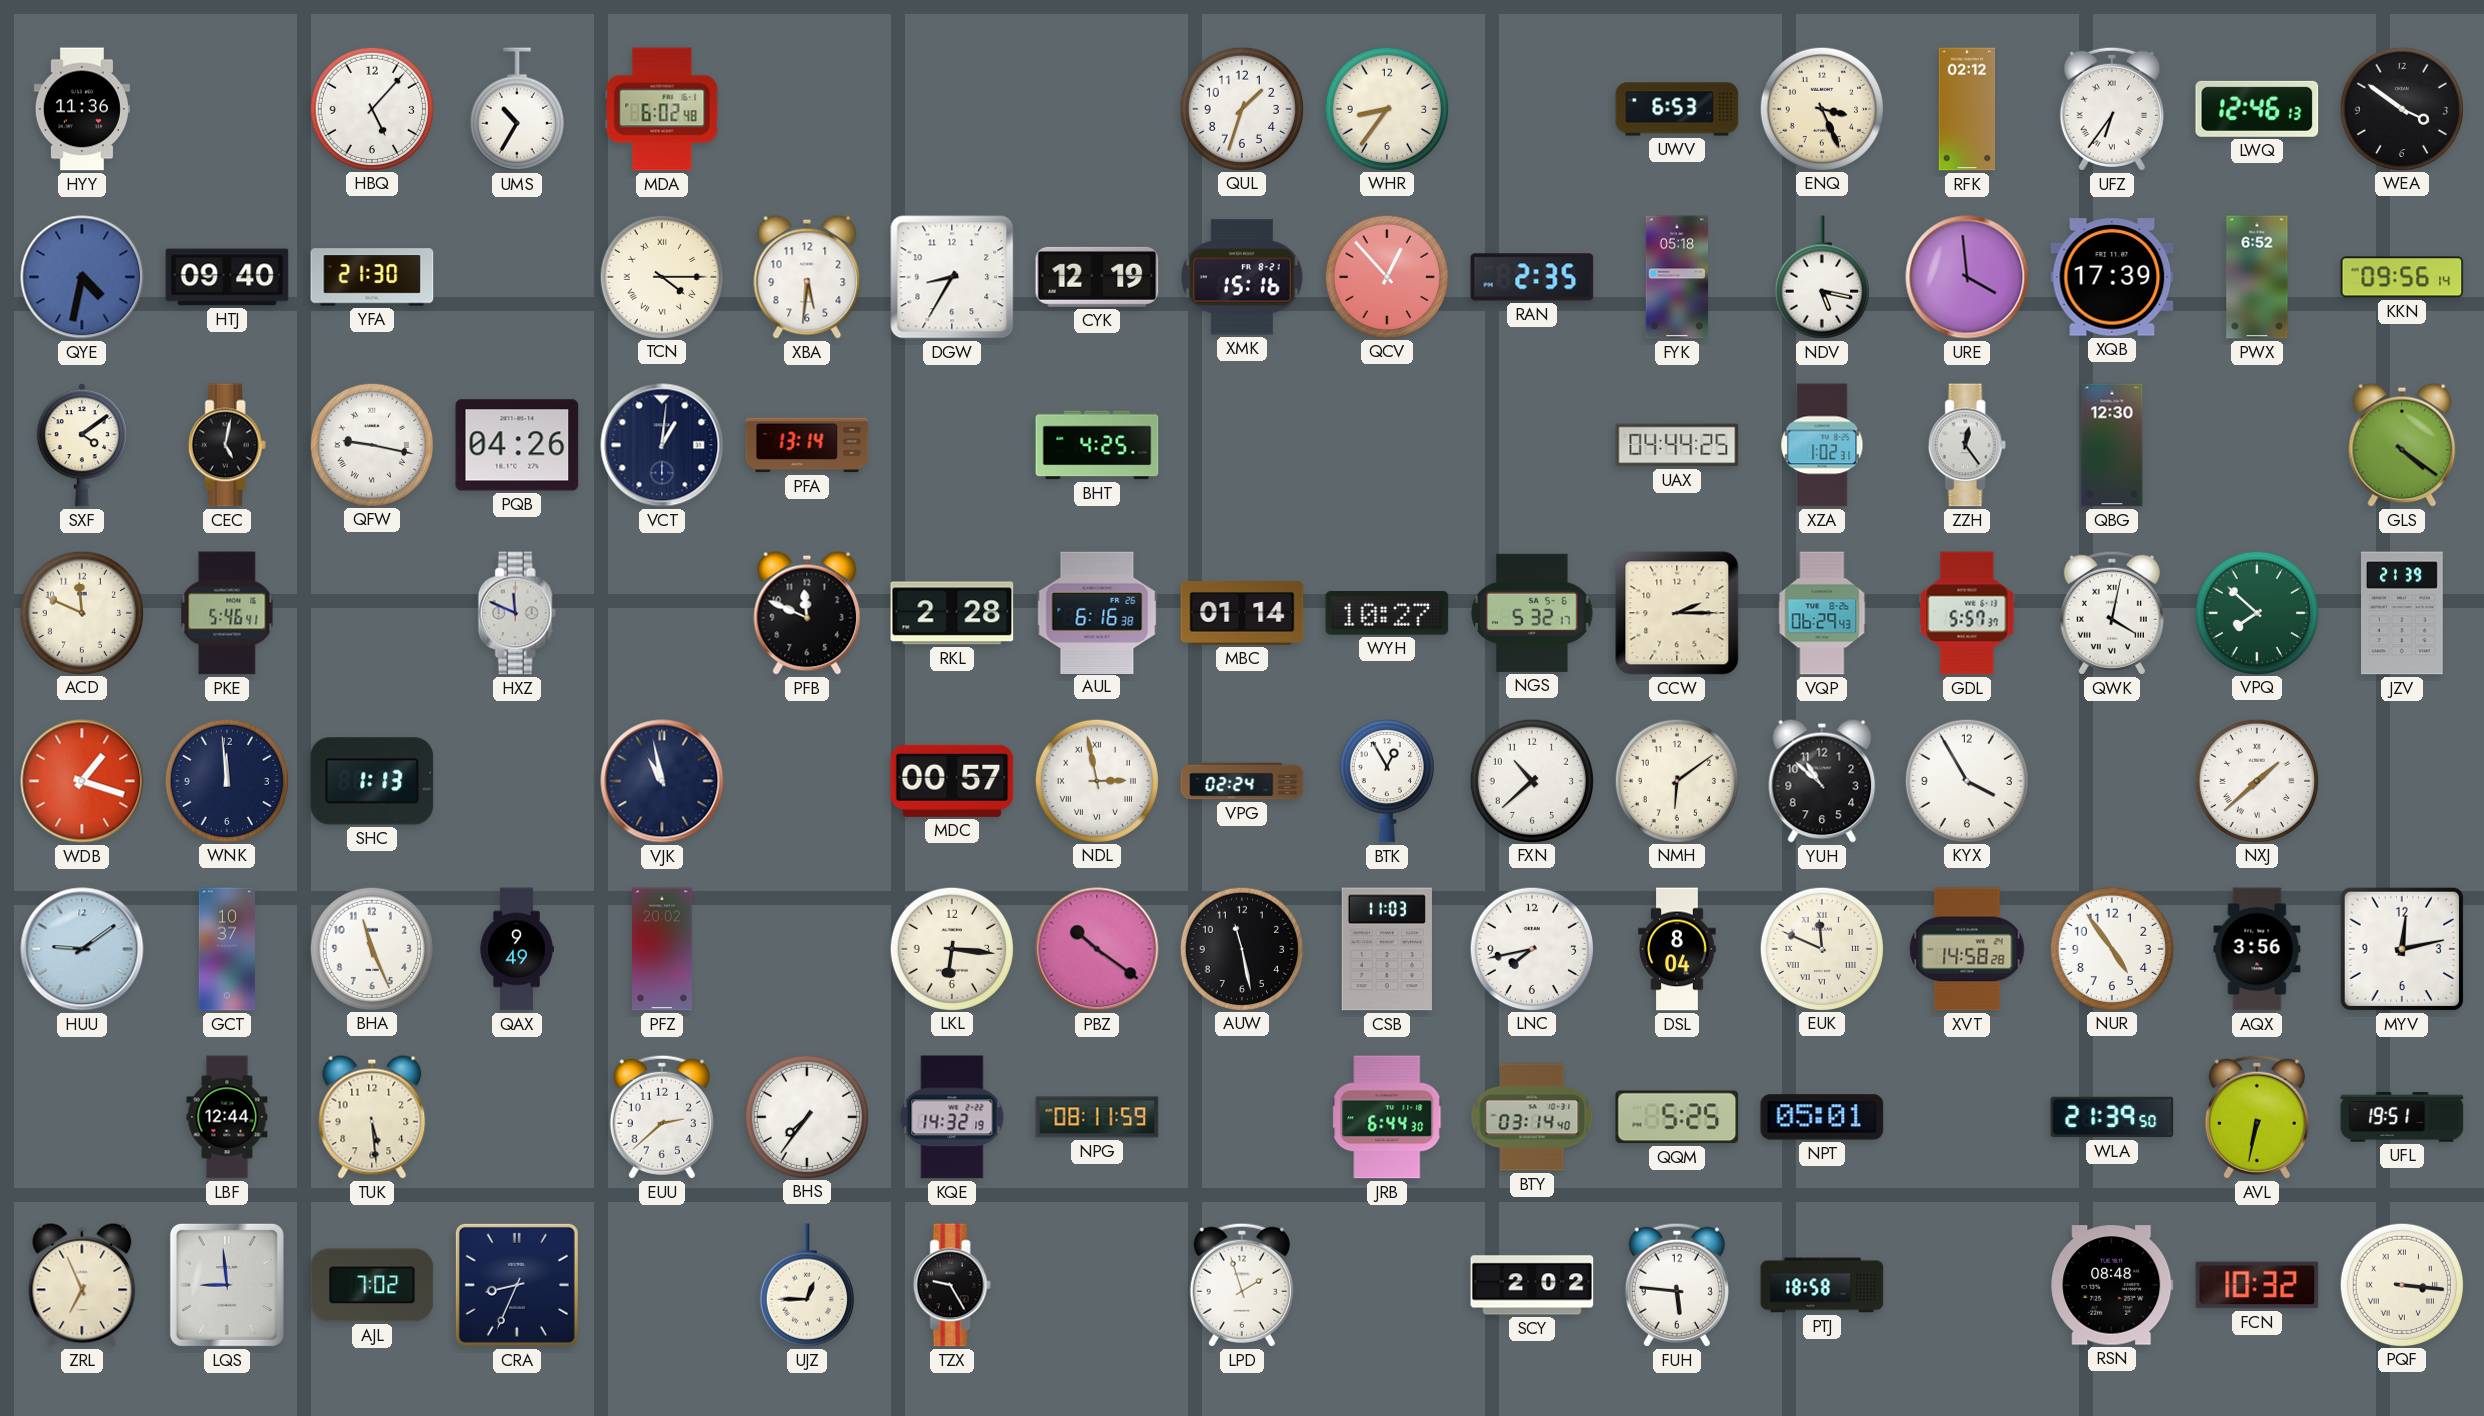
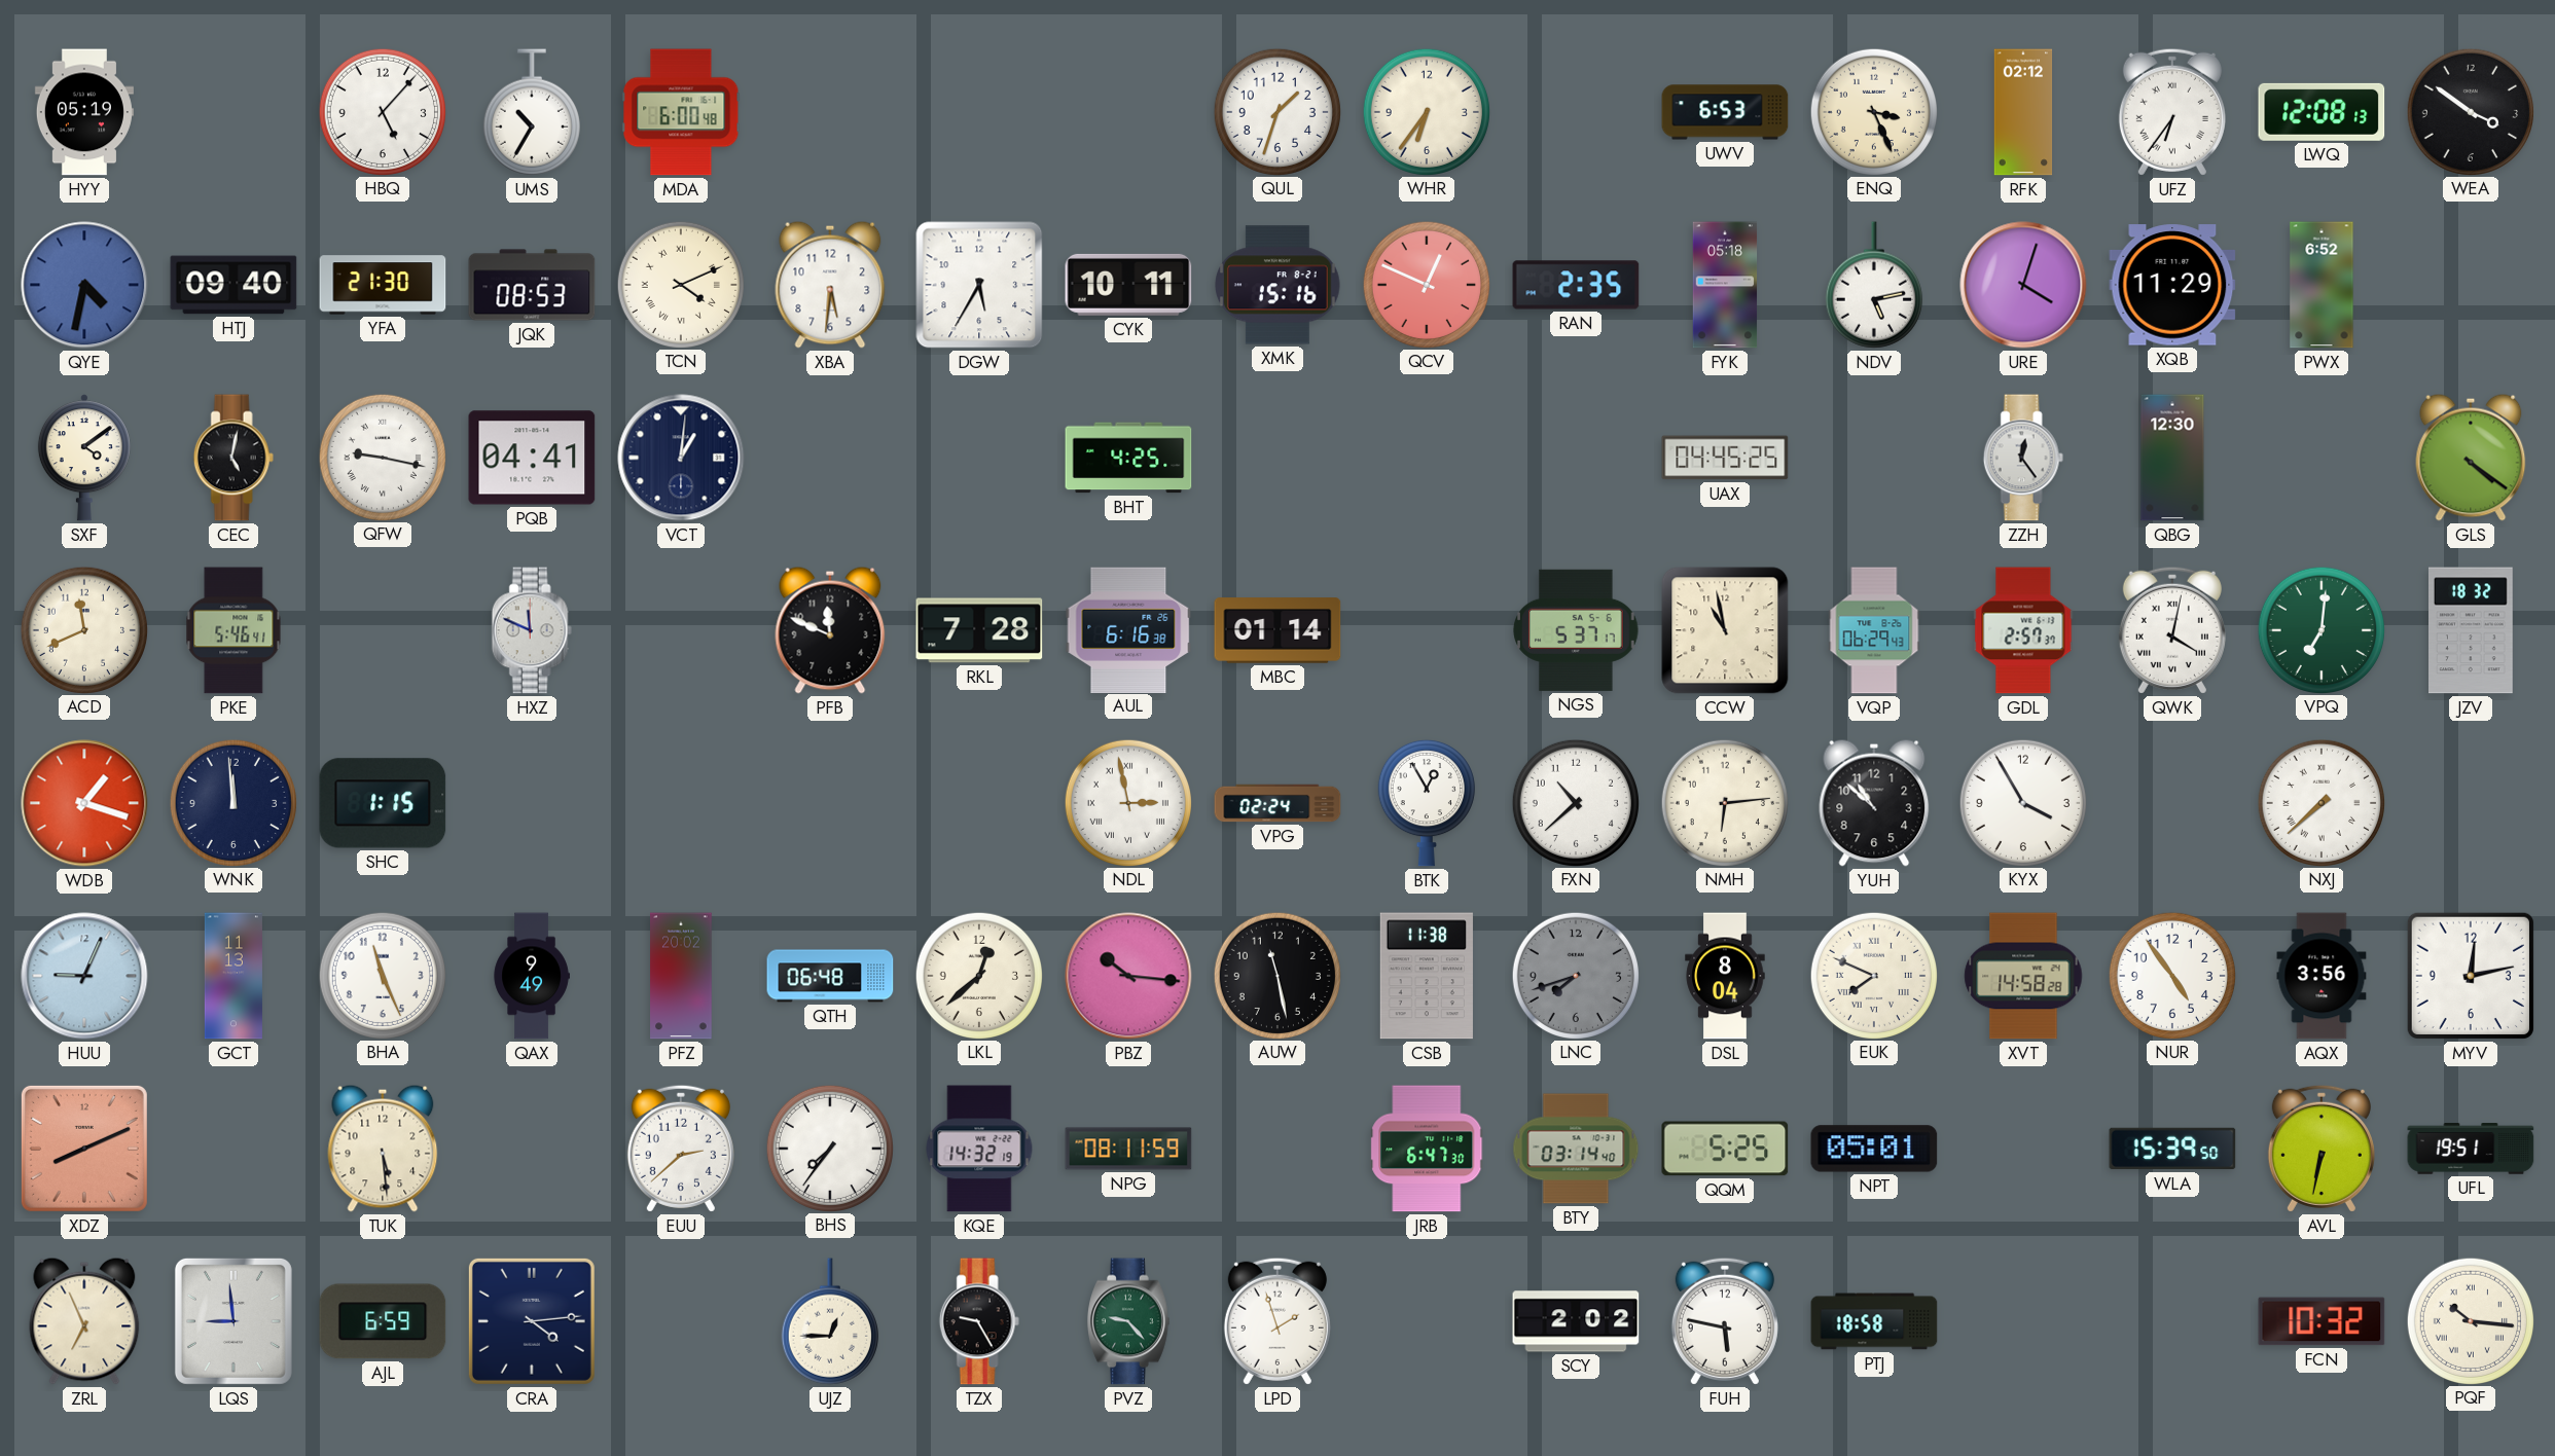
HYY: 11:36 -> 05:19
MDA: 6:02 -> 6:00
WHR: 8:36 -> 6:36
LWQ: 12:46 -> 12:08
JQK: none -> 08:53
TCN: 4:15 -> 4:11
DGW: 8:35 -> 5:35
CYK: 12:19 -> 10:11
QCV: 12:53 -> 12:49
NDV: 5:17 -> 5:13
URE: 3:59 -> 4:03
XQB: 17:39 -> 11:29
KKN: 09:56 -> none
PQB: 04:26 -> 04:41
PFA: 13:14 -> none
UAX: 04:44 -> 04:45
XZA: 1:02 -> none
ACD: 11:49 -> 11:41
RKL: 2:28 -> 7:28
WYH: 10:27 -> none
NGS: 5:32 -> 5:37
CCW: 2:15 -> 10:58
GDL: 5:57 -> 2:57
VPQ: 7:52 -> 7:01
JZV: 21:39 -> 18:32
SHC: 1:13 -> 1:15
VJK: 10:58 -> none
MDC: 00:57 -> none
NMH: 6:09 -> 6:14
NXJ: 1:38 -> 7:38
HUU: 9:09 -> 9:04
GCT: 10:37 -> 11:13
QTH: none -> 06:48
LKL: 6:16 -> 12:38
PBZ: 10:21 -> 10:16
CSB: 11:03 -> 11:38
LNC: 7:43 -> 7:42
LNC dial: white -> grey
EUK: 11:49 -> 7:49
XDZ: none -> 8:11
LBF: 12:44 -> none
JRB: 6:44 -> 6:47
WLA: 21:39 -> 15:39
AJL: 7:02 -> 6:59
CRA: 8:34 -> 4:14
PVZ: none -> 9:23
FUH: 5:46 -> 5:47
RSN: 08:48 -> none
PQF: 3:16 -> 10:16
